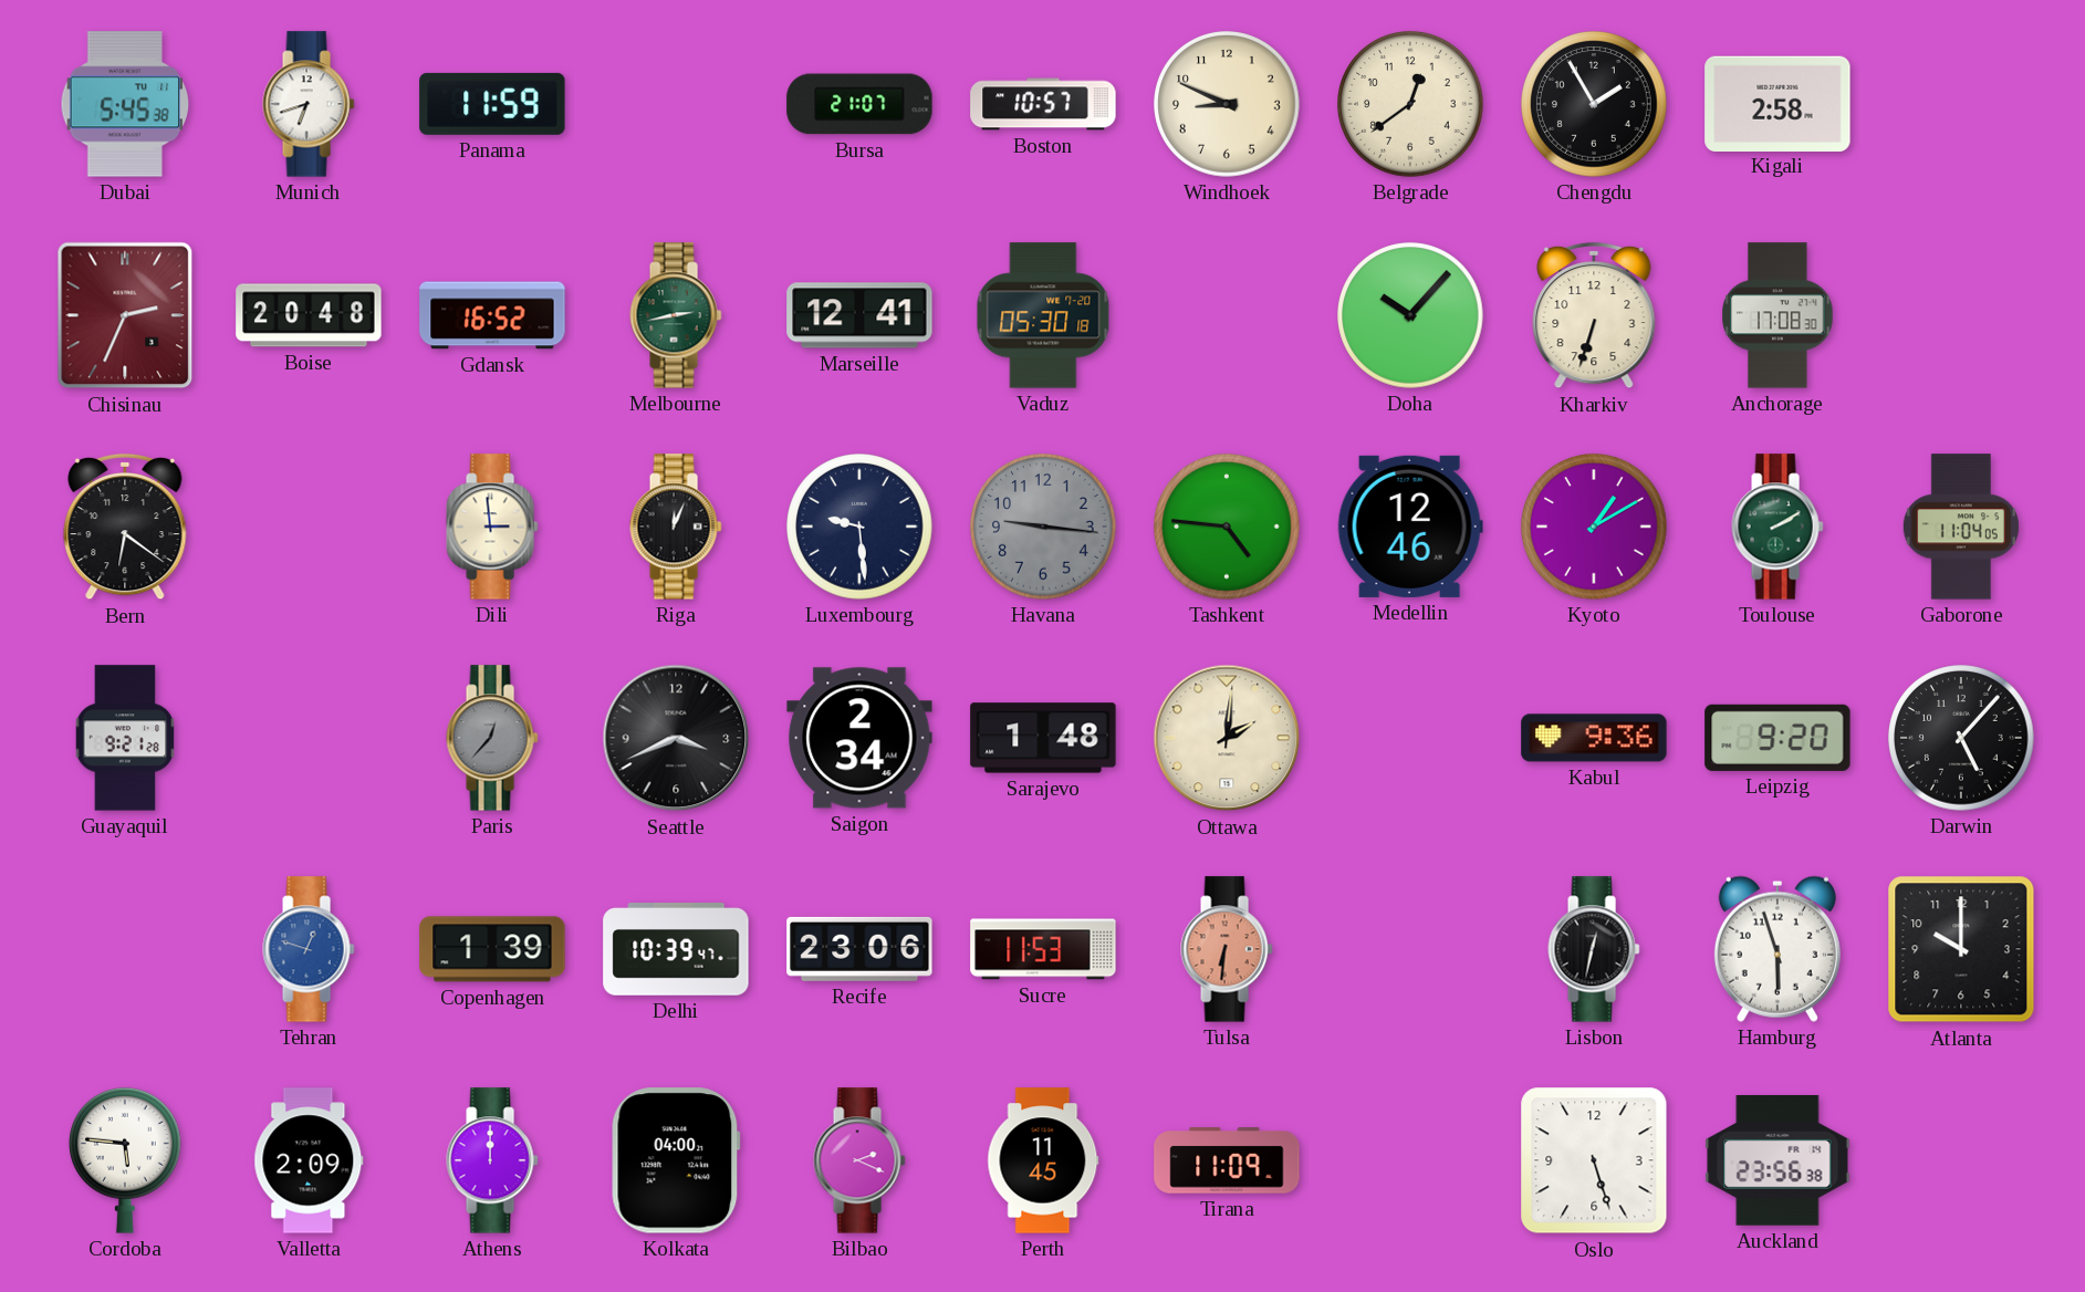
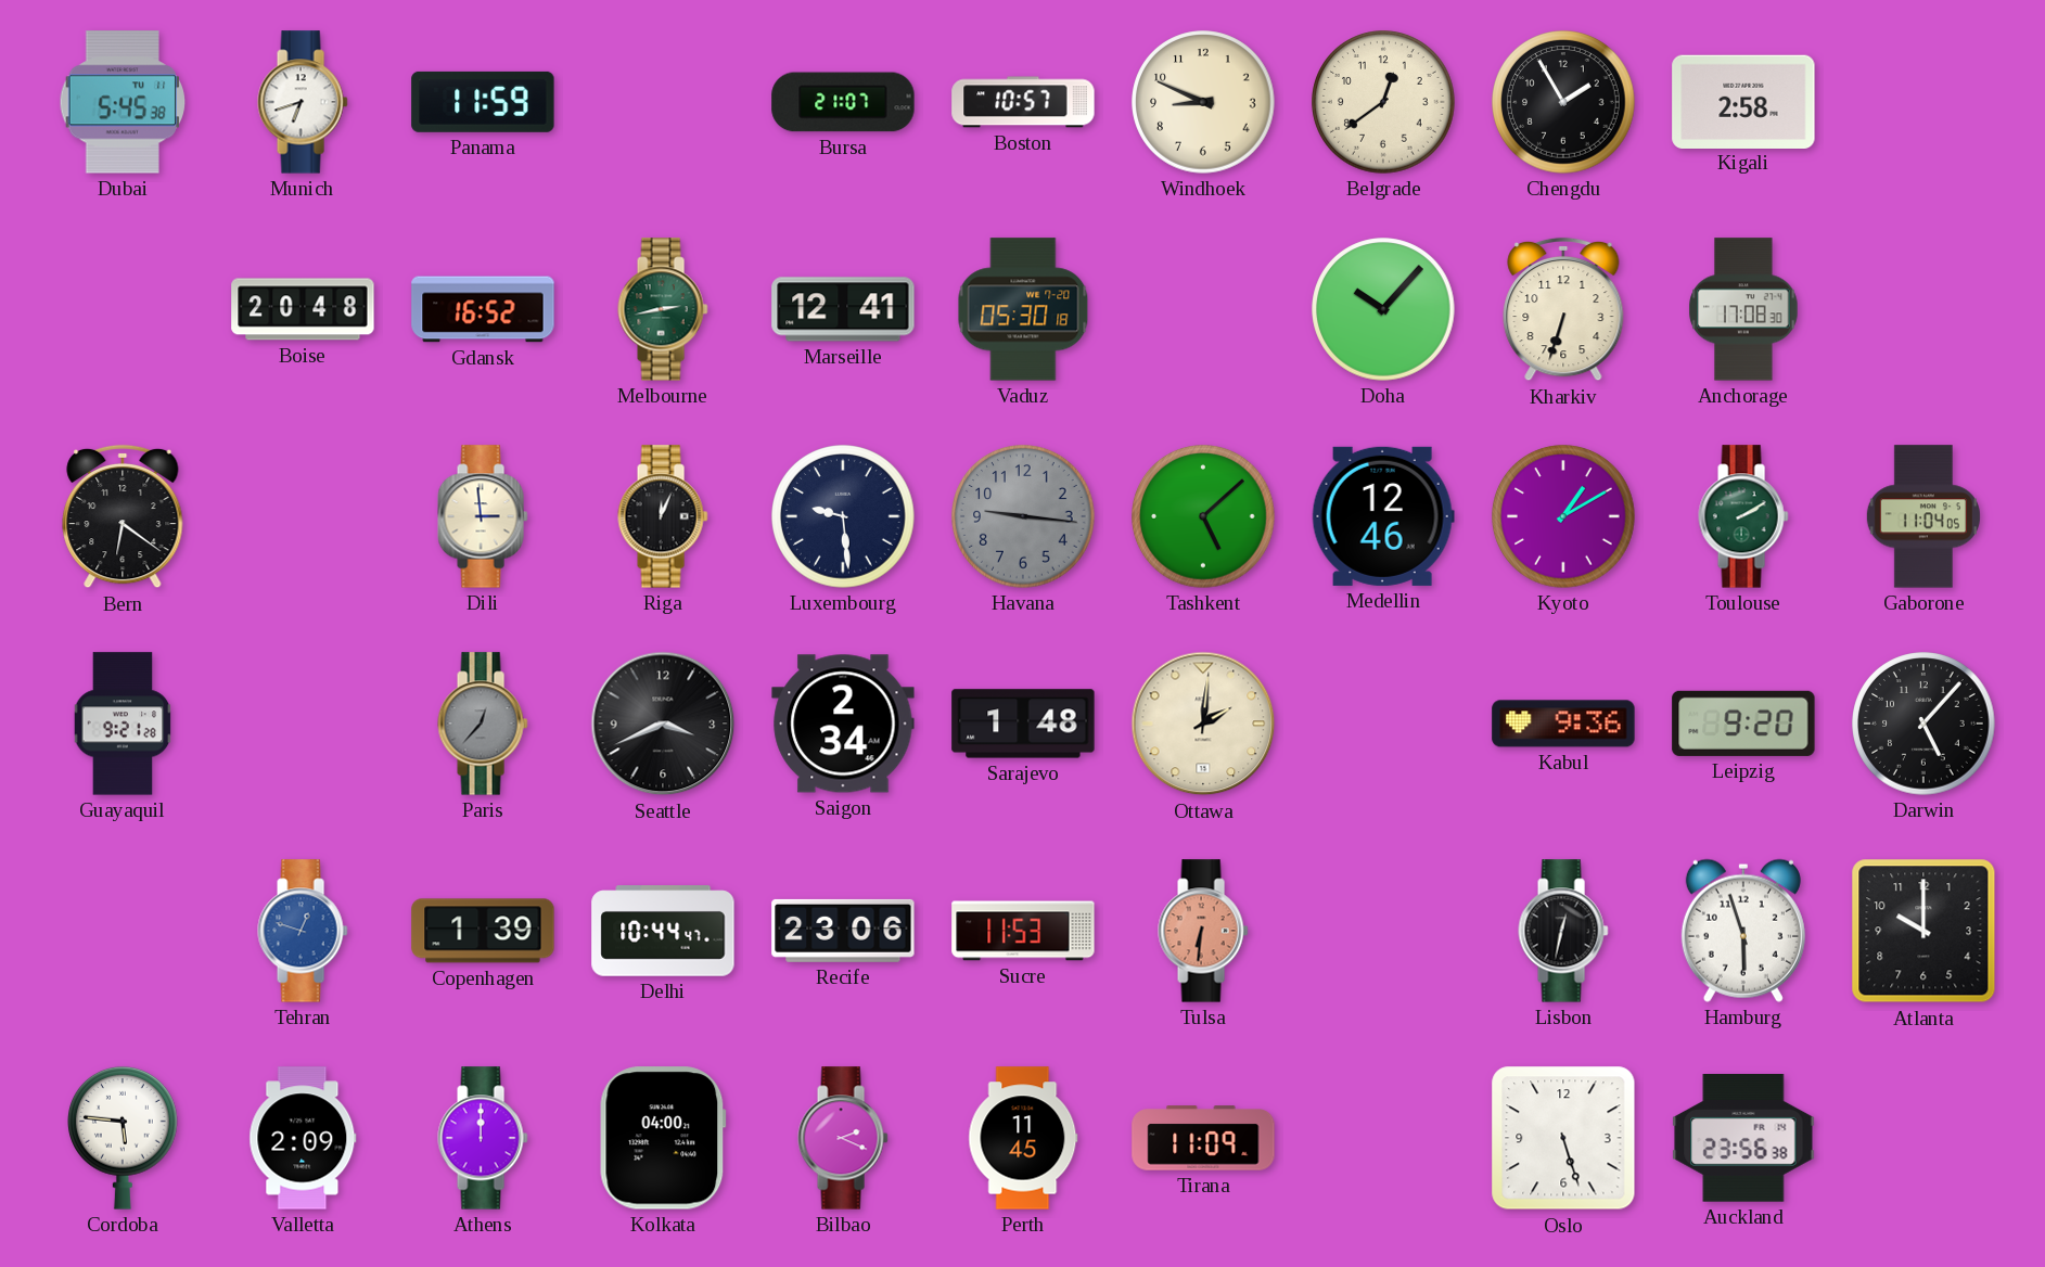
Chisinau: 2:34 -> none
Tashkent: 4:46 -> 5:08
Delhi: 10:39 -> 10:44
